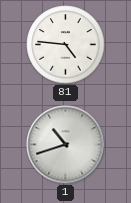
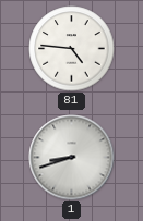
1: 10:42 -> 8:42
